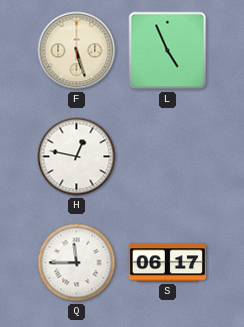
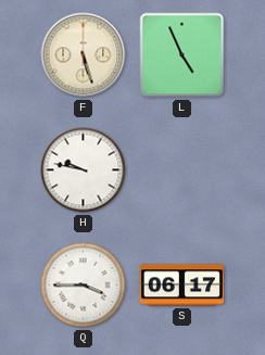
H: 12:47 -> 9:47
Q: 11:45 -> 3:45
